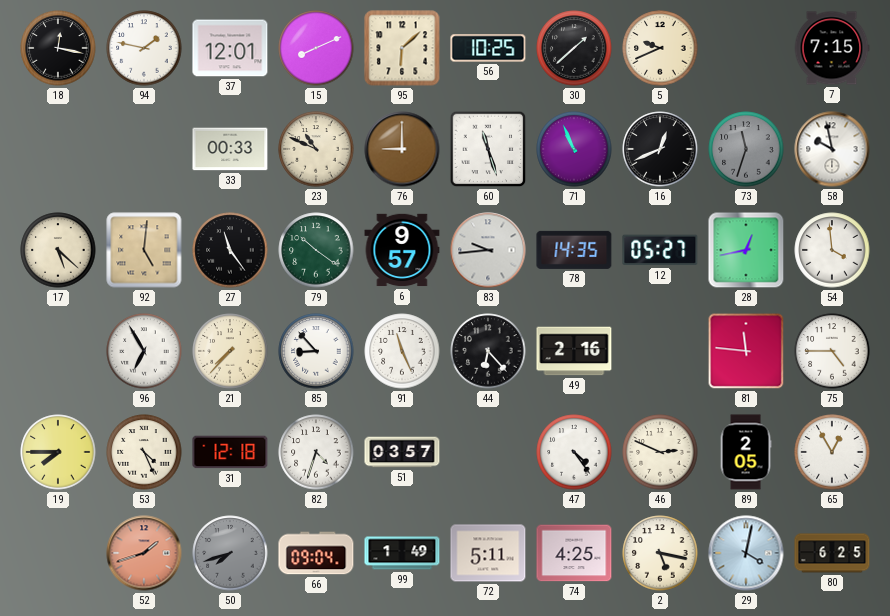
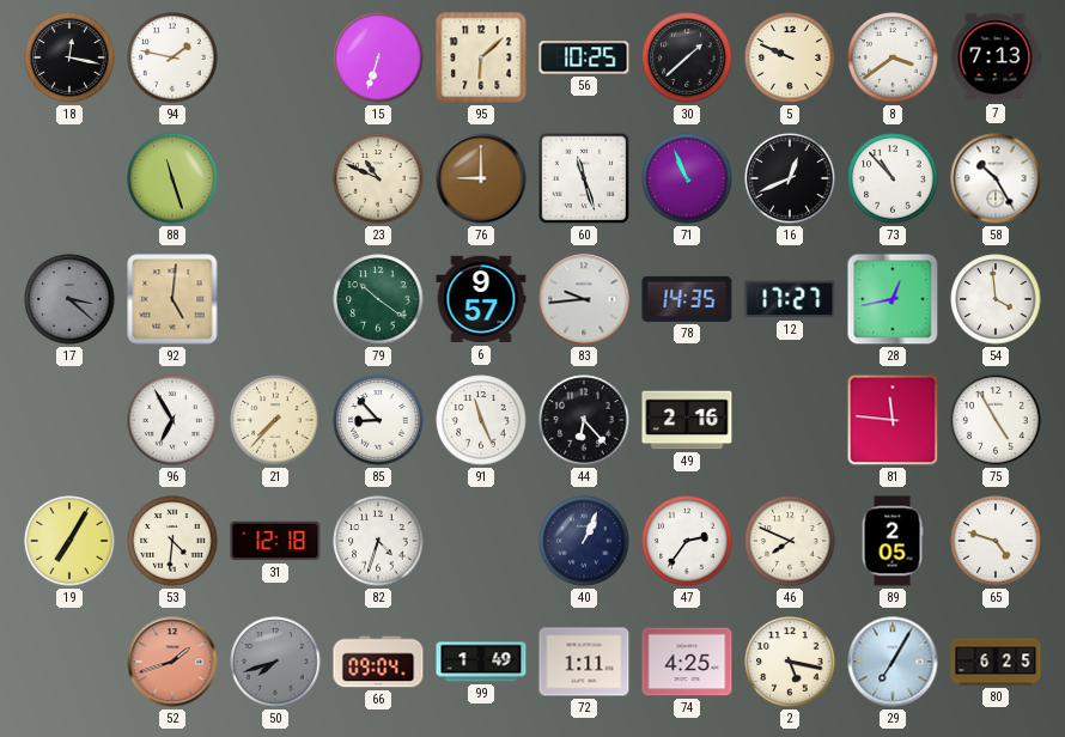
37: 12:01 -> none
15: 8:11 -> 6:33
5: 9:41 -> 9:49
8: none -> 3:39
7: 7:15 -> 7:13
88: none -> 11:27
33: 00:33 -> none
73: 11:33 -> 10:53
73 dial: grey -> white
58: 9:58 -> 10:25
17: 5:22 -> 3:22
17 dial: cream -> grey
27: 11:24 -> none
12: 05:27 -> 17:27
75: 4:45 -> 4:55
19: 7:45 -> 7:05
53: 4:26 -> 4:31
51: 03:57 -> none
40: none -> 1:04
47: 4:24 -> 2:36
46: 2:49 -> 7:49
65: 12:55 -> 4:48
72: 5:11 -> 1:11
29: 4:02 -> 7:05
